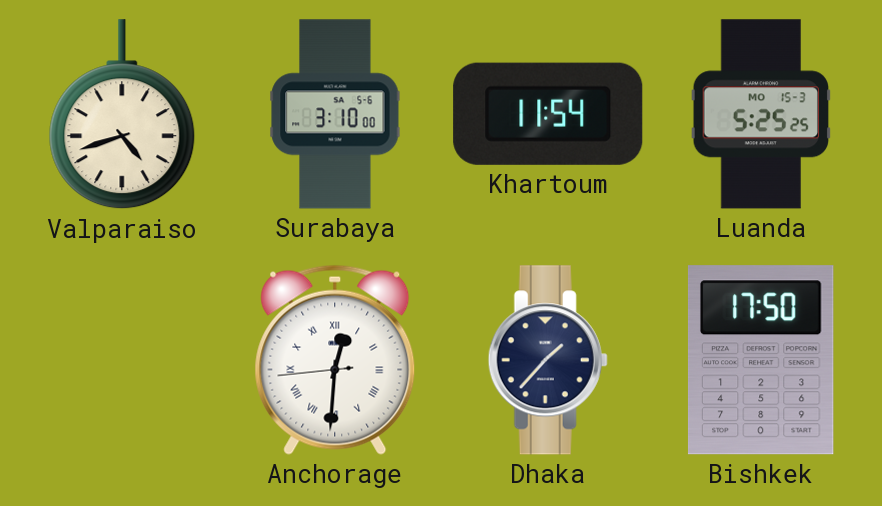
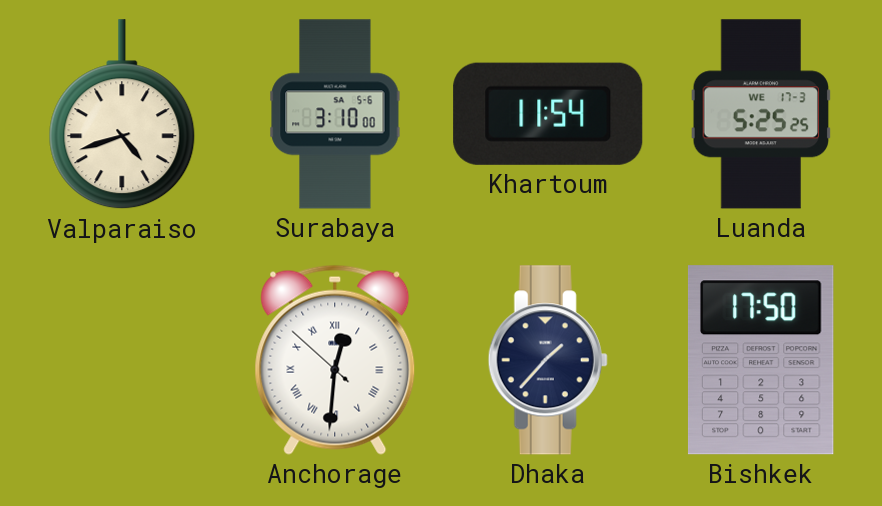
Luanda date: MO 15-3 -> WE 17-3
Anchorage: 12:30:44 -> 12:30:52
